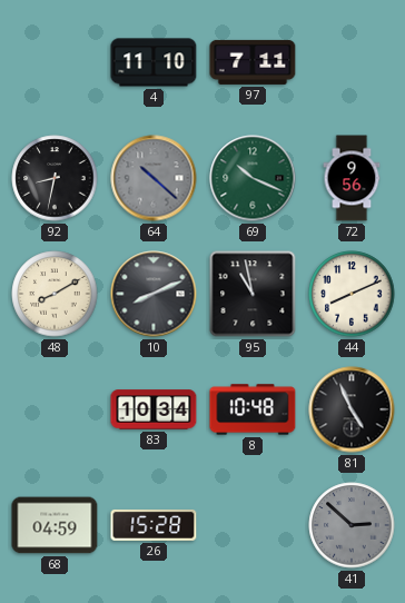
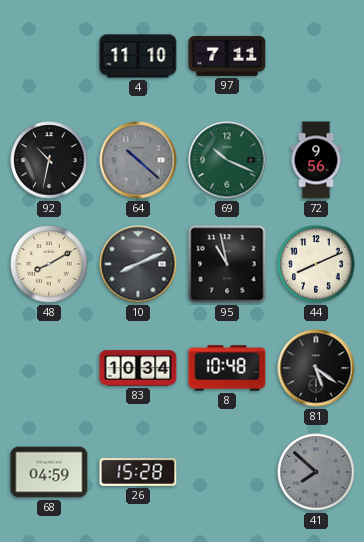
92: 8:32 -> 10:32
81: 4:56 -> 5:21
41: 2:52 -> 7:52
